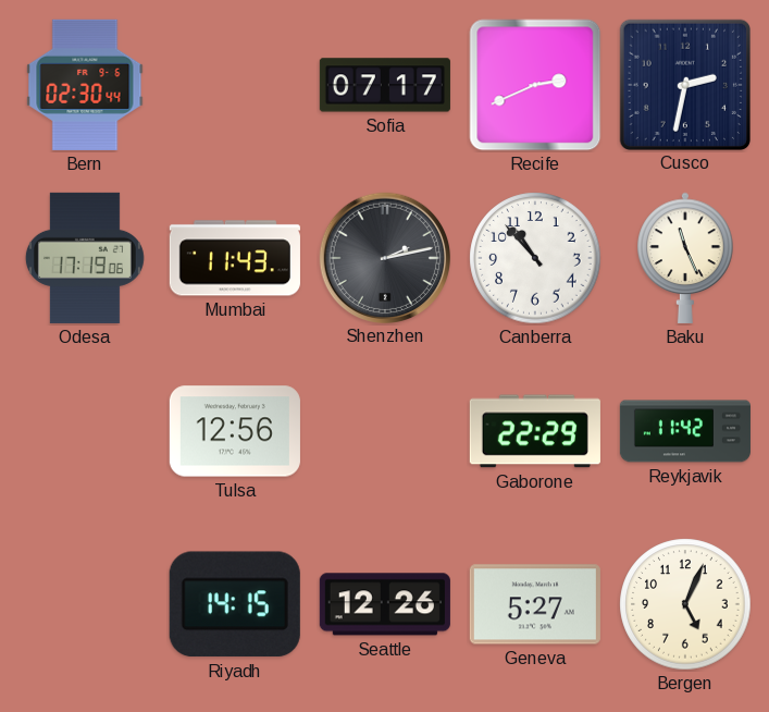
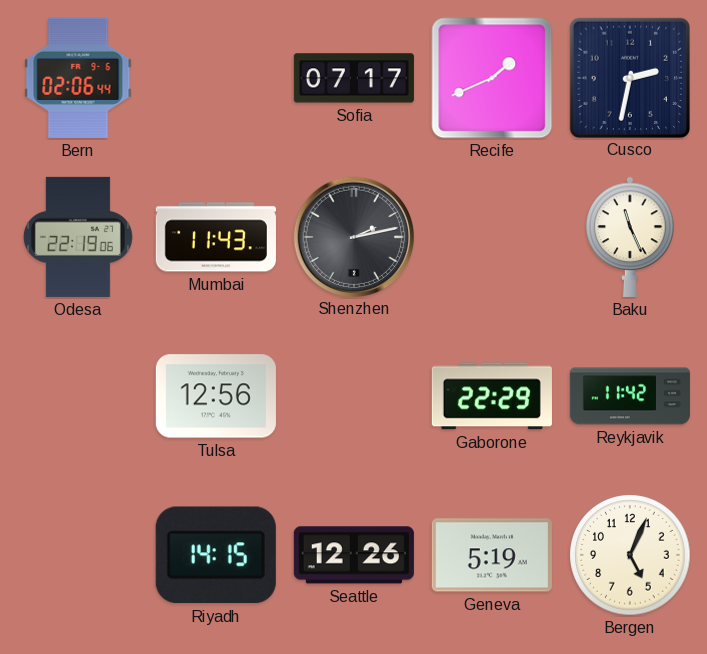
Bern: 02:30 -> 02:06
Recife: 2:41 -> 1:41
Odesa: 17:19 -> 22:19
Canberra: 10:53 -> none
Geneva: 5:27 -> 5:19
